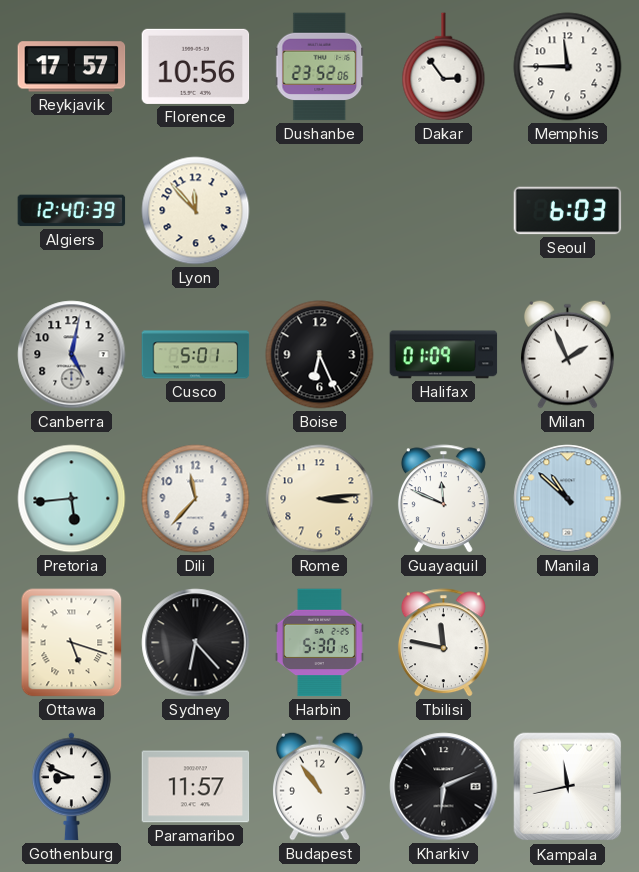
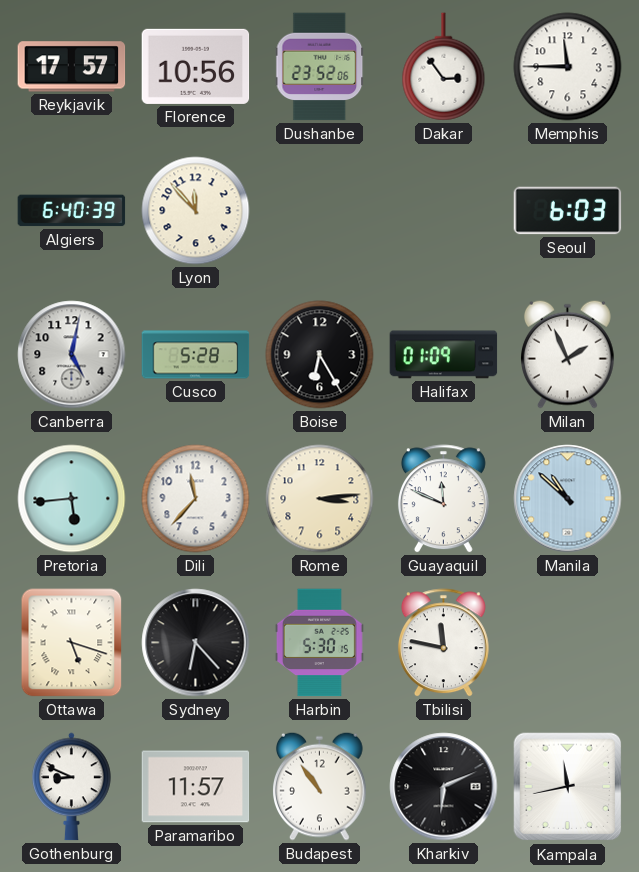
Algiers: 12:40 -> 6:40
Cusco: 5:01 -> 5:28
Boise: 6:26 -> 6:25
